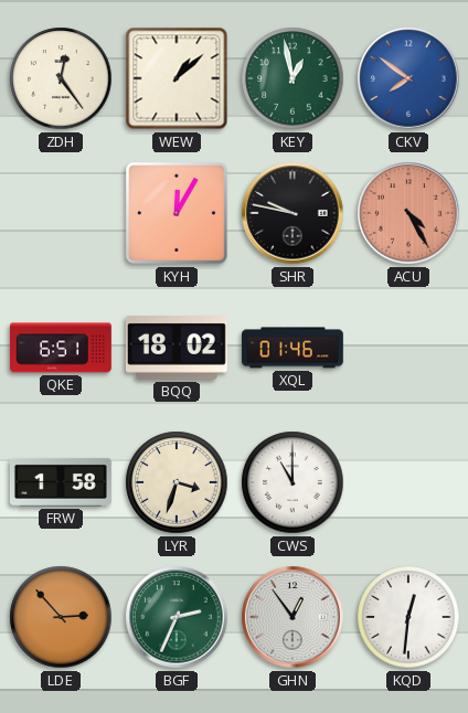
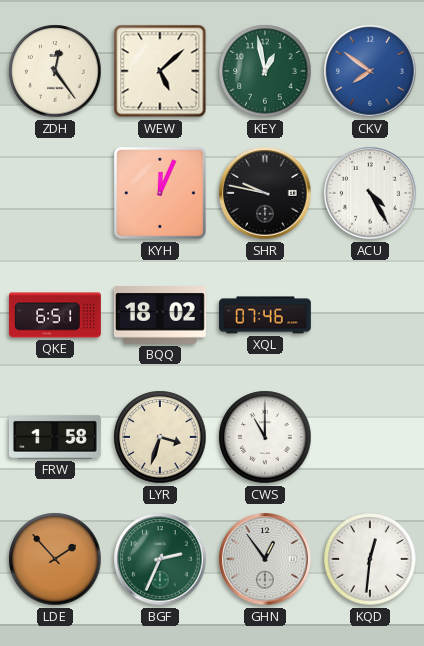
WEW: 1:08 -> 5:08
KYH: 12:05 -> 12:04
ACU dial: salmon -> white
XQL: 01:46 -> 07:46
LDE: 2:53 -> 1:53
